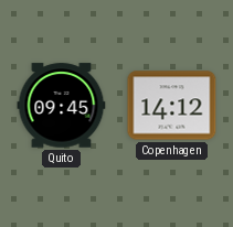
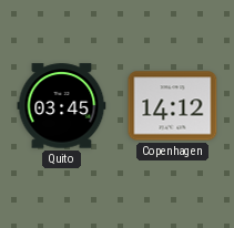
Quito: 09:45 -> 03:45
